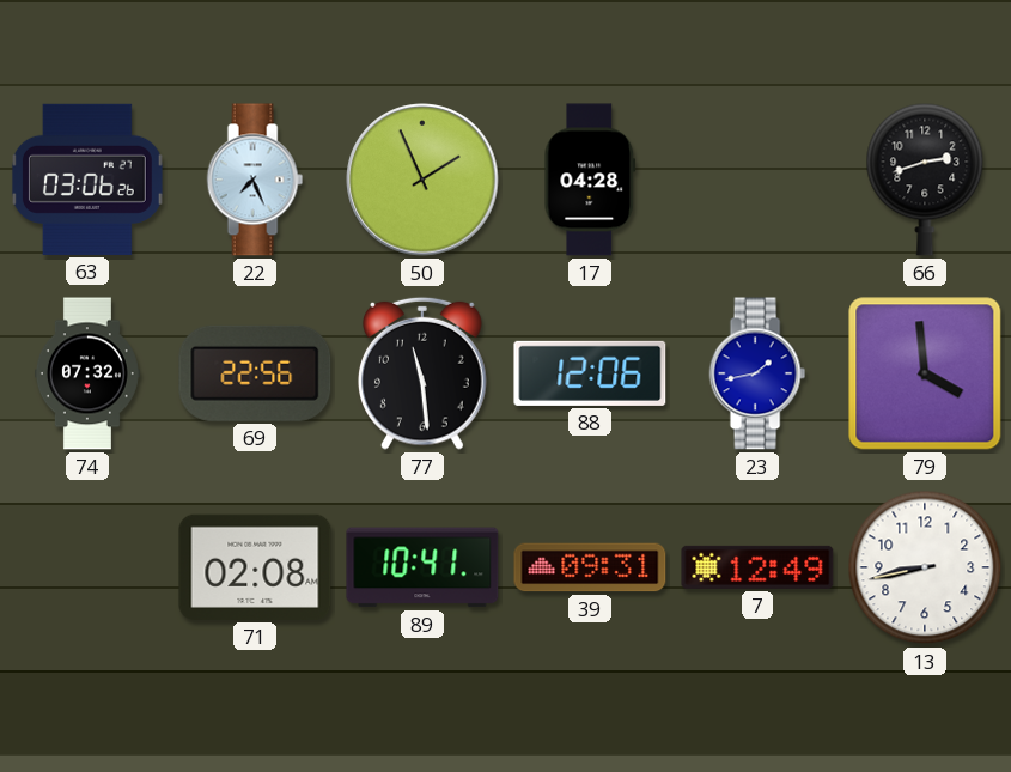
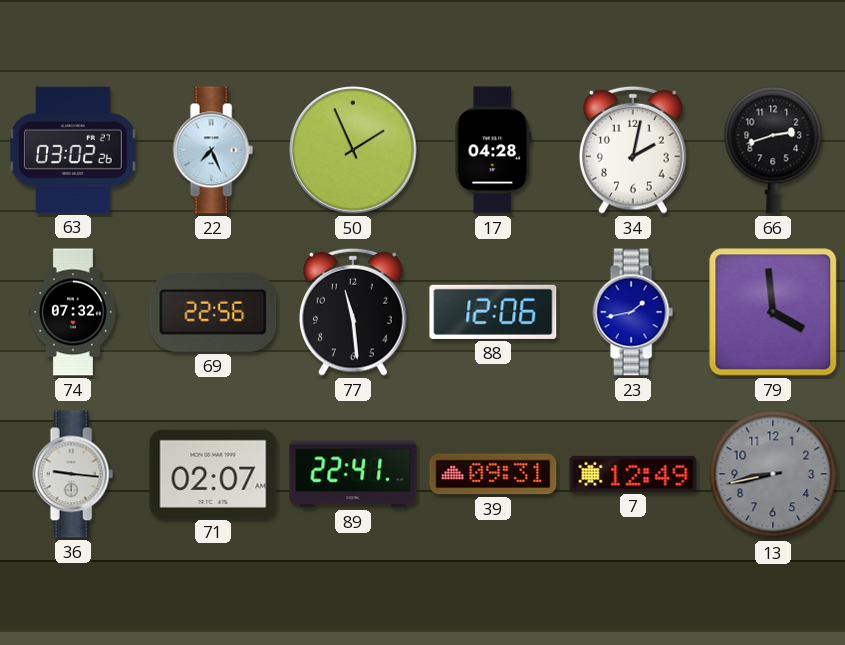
63: 03:06 -> 03:02
34: none -> 2:02
36: none -> 9:16
71: 02:08 -> 02:07
89: 10:41 -> 22:41
13 dial: white -> grey
